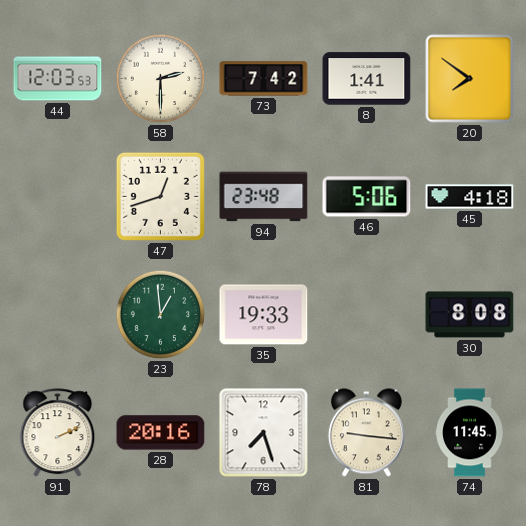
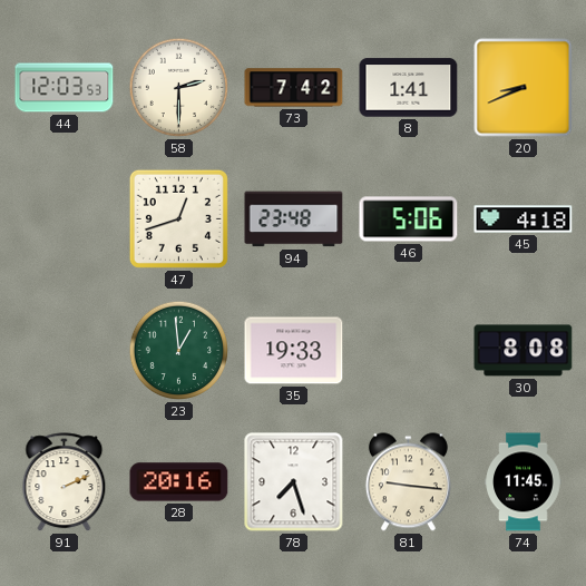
20: 7:51 -> 8:41
